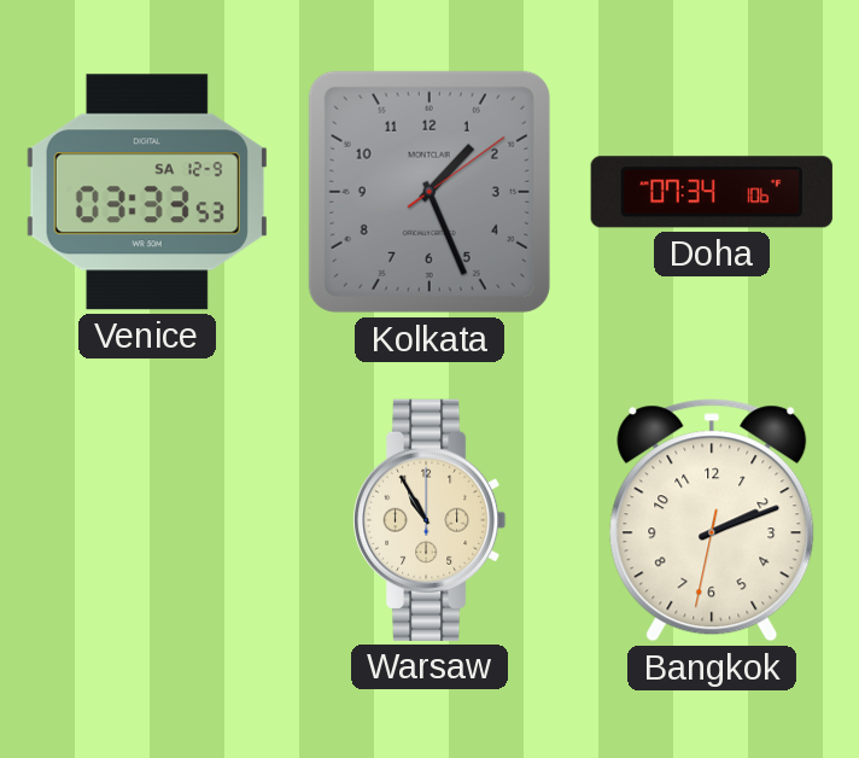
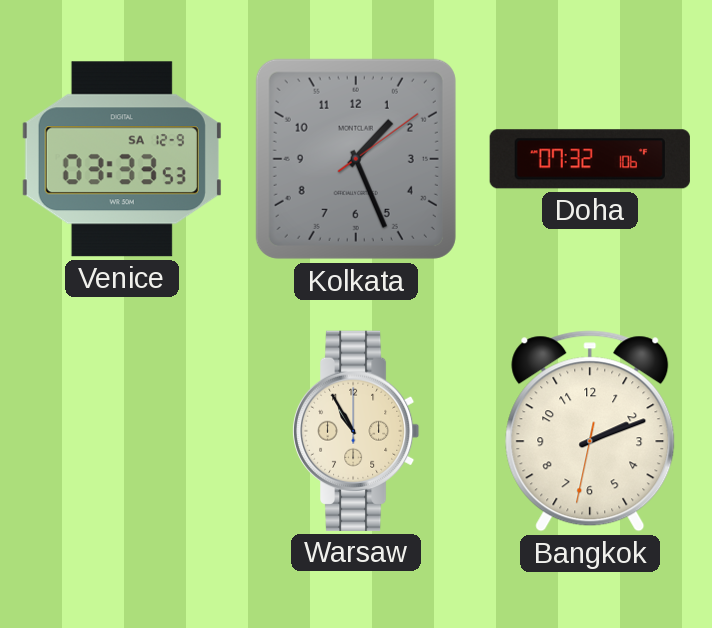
Doha: 07:34 -> 07:32
